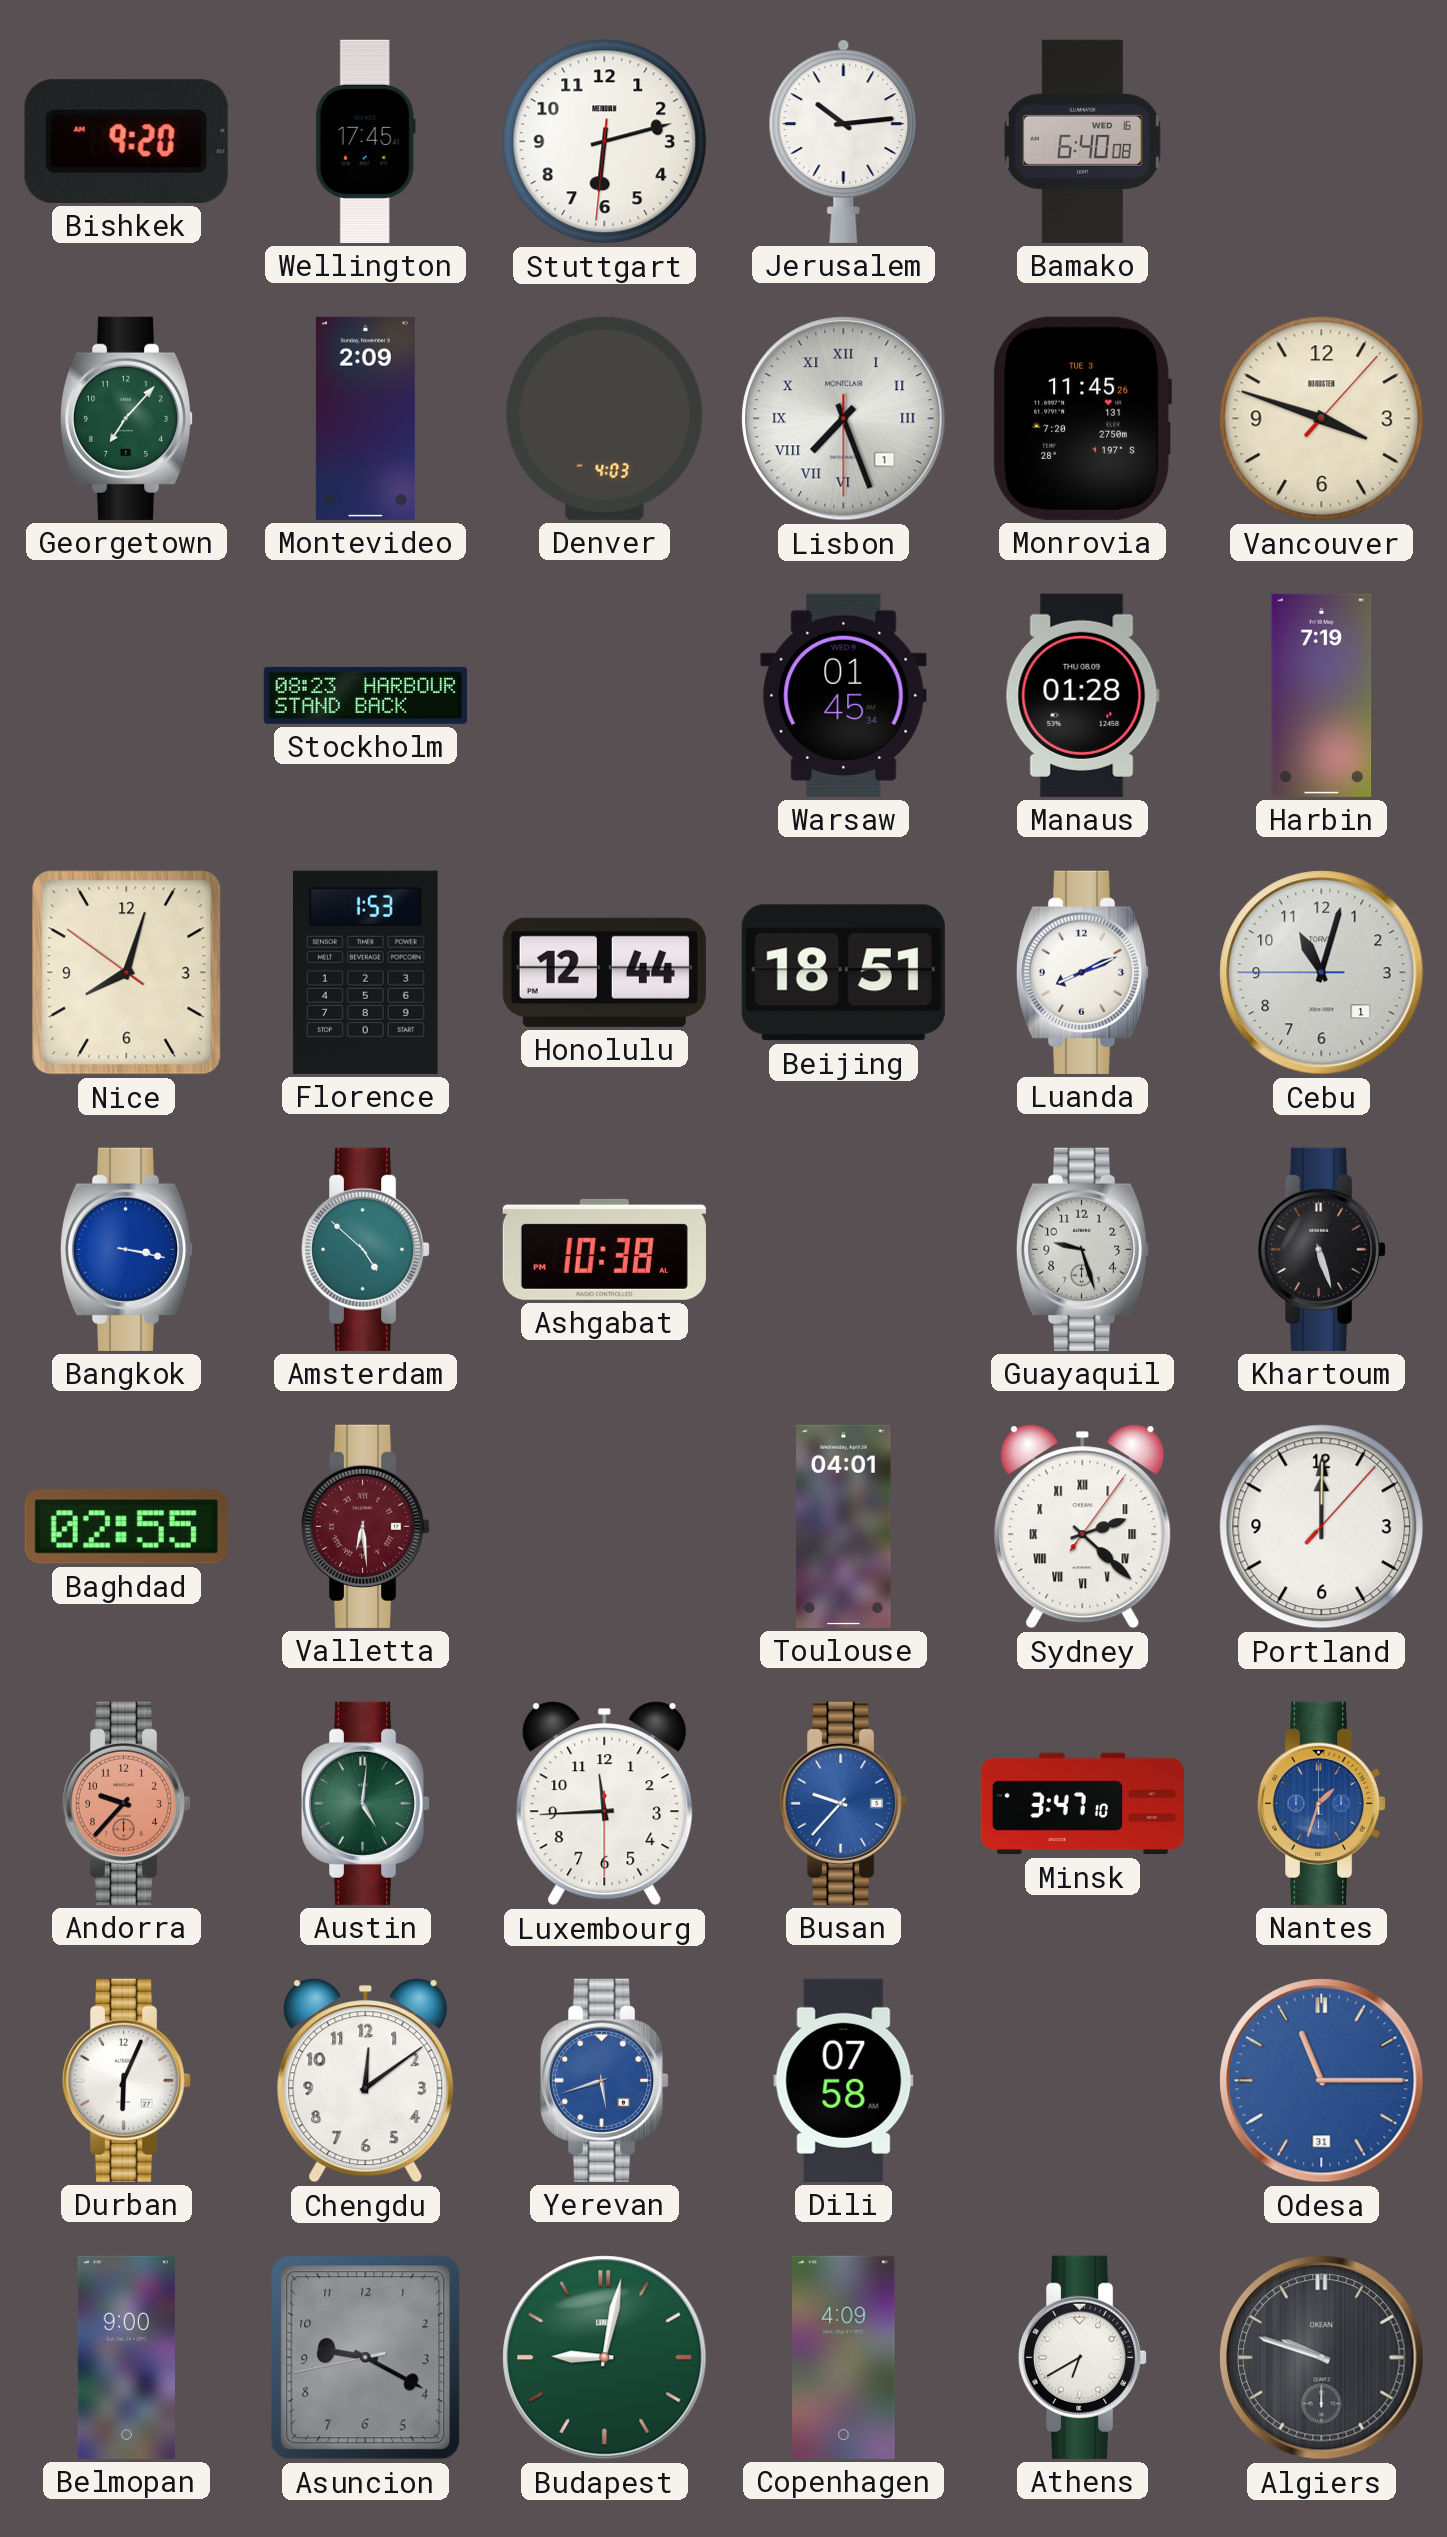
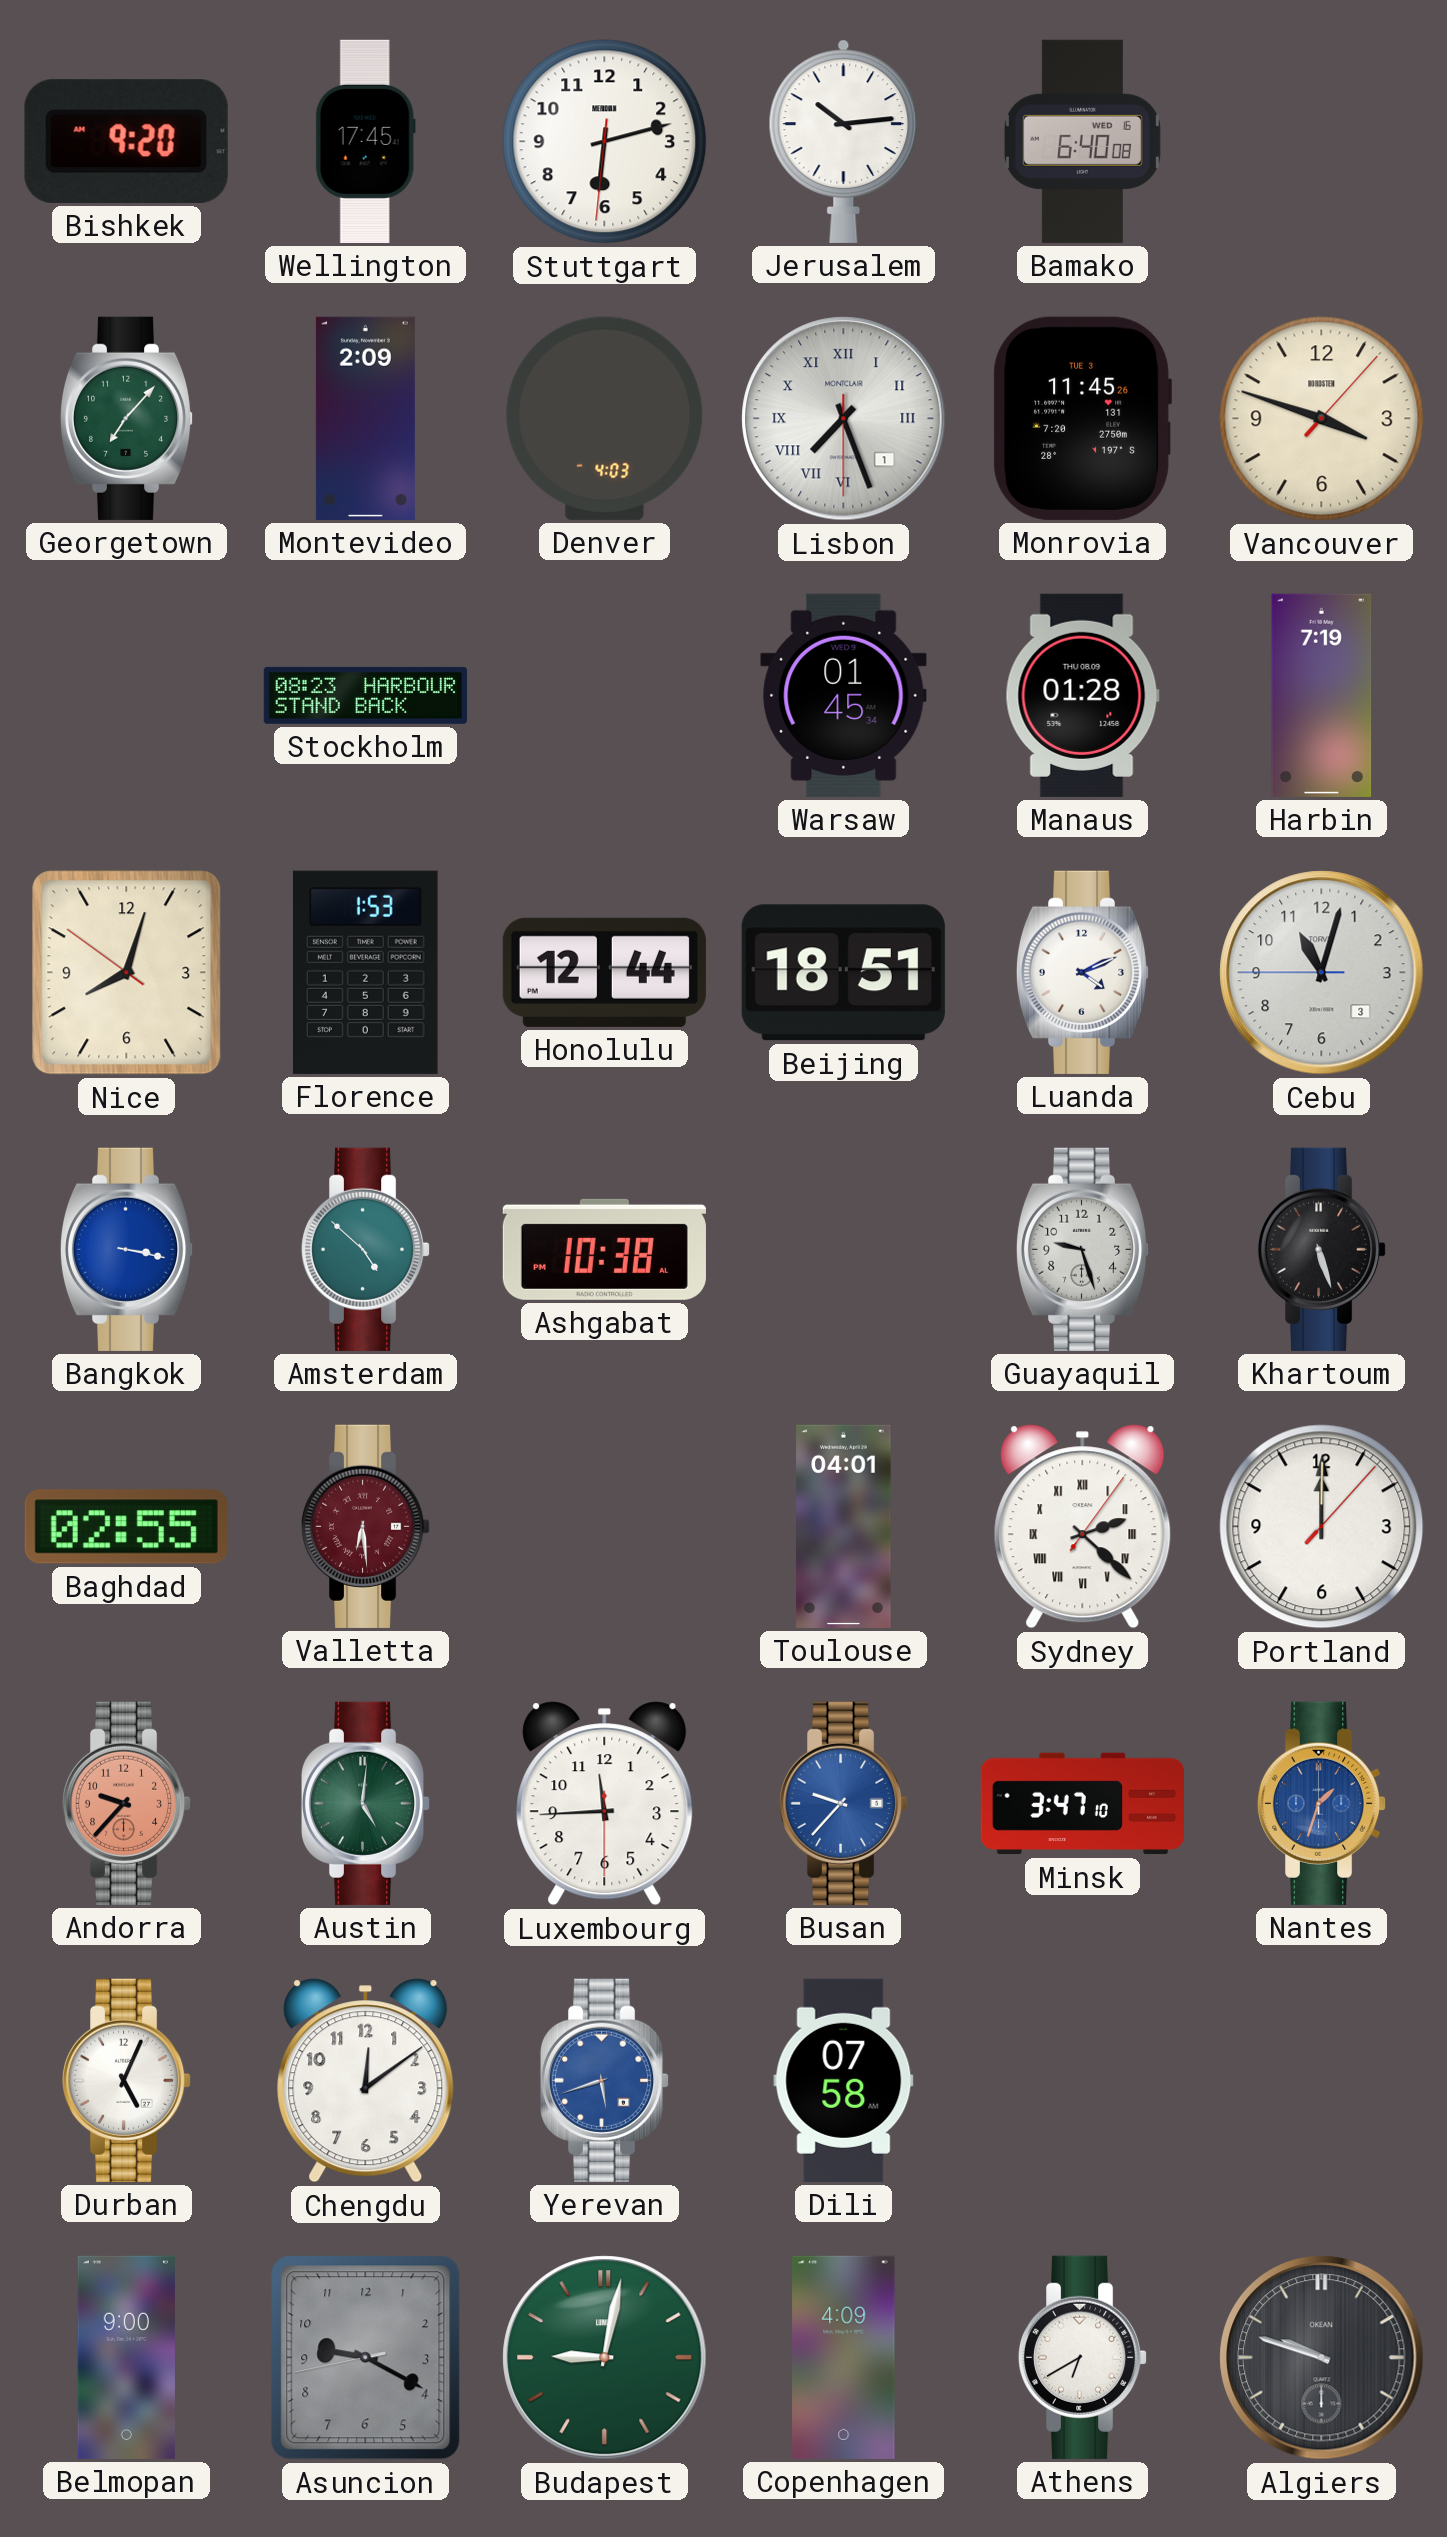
Luanda: 8:11 -> 4:11
Cebu date: 1 -> 3
Durban: 6:04 -> 5:04
Odesa: 11:15 -> none
